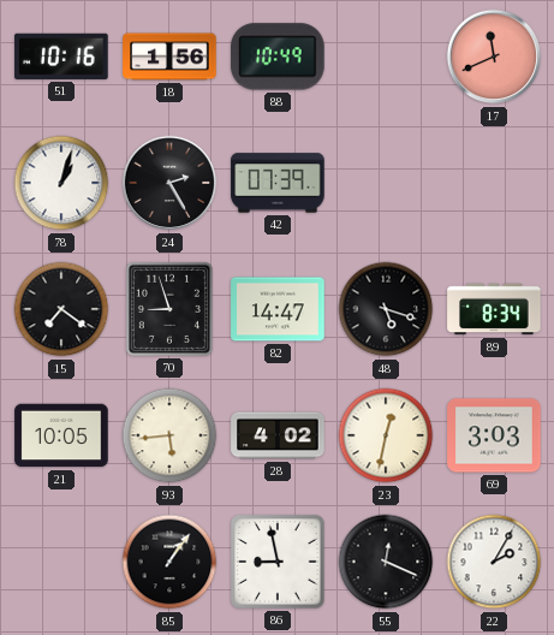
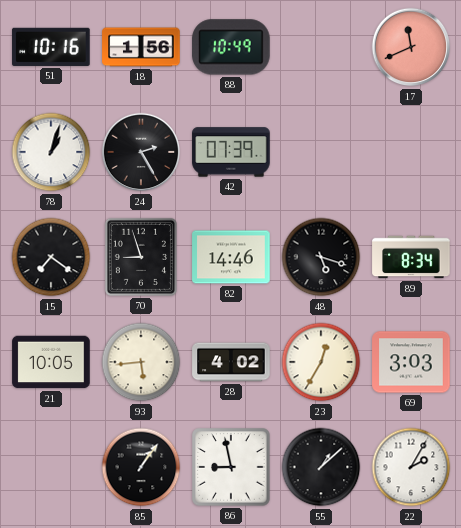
82: 14:47 -> 14:46
23: 12:32 -> 12:35
55: 12:19 -> 1:08
